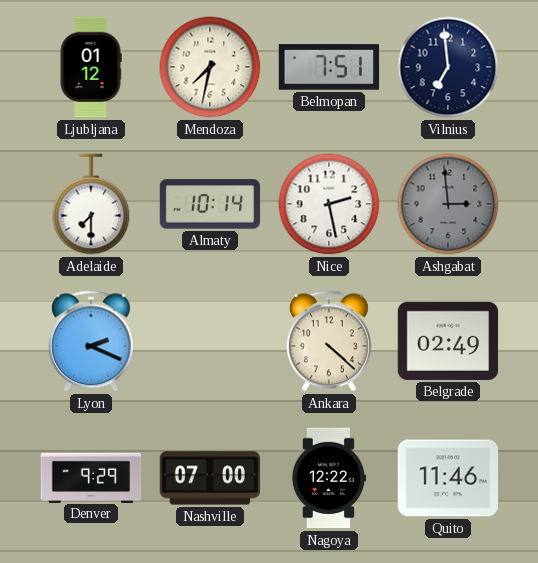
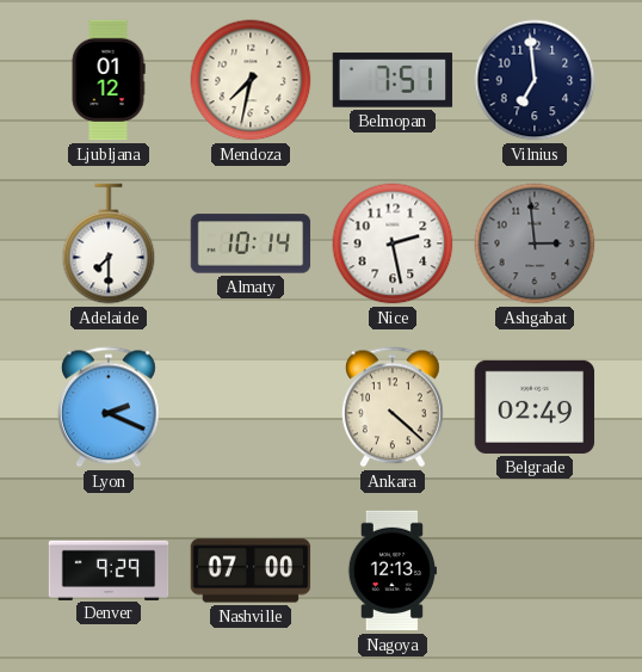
Nagoya: 12:22 -> 12:13
Quito: 11:46 -> none
